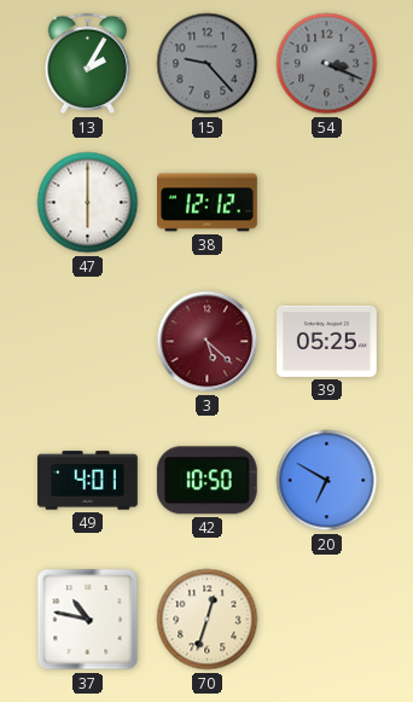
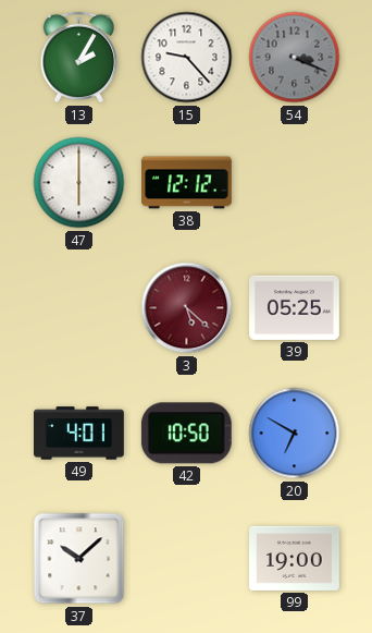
15 dial: grey -> white
37: 10:47 -> 10:08
70: 12:33 -> none
99: none -> 19:00
